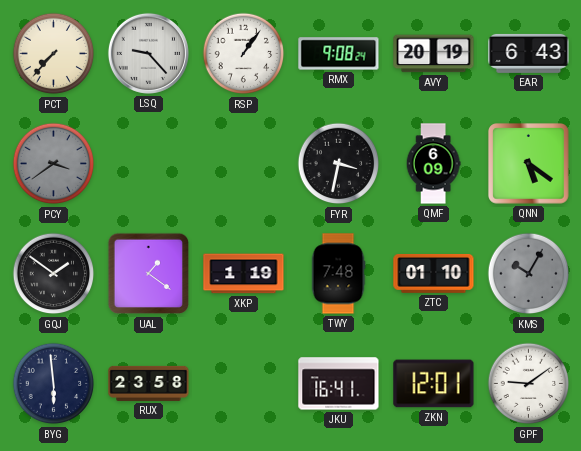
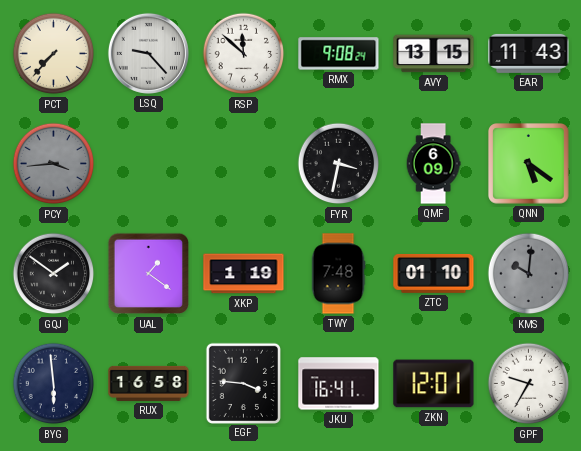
RSP: 1:06 -> 11:52
AVY: 20:19 -> 13:15
EAR: 6:43 -> 11:43
PCY: 3:39 -> 3:44
KMS: 10:05 -> 10:01
RUX: 23:58 -> 16:58
EGF: none -> 3:46
GPF: 9:09 -> 9:35
